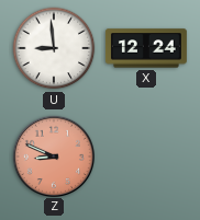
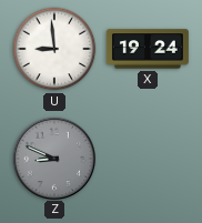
X: 12:24 -> 19:24
Z dial: salmon -> grey
